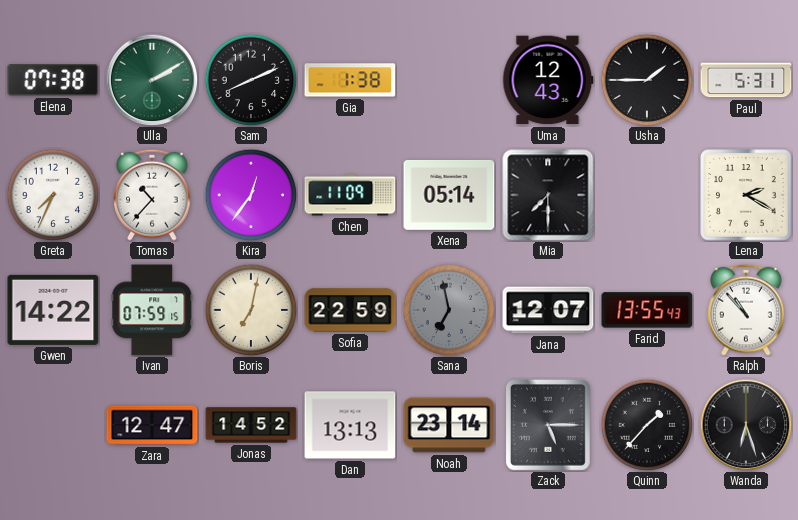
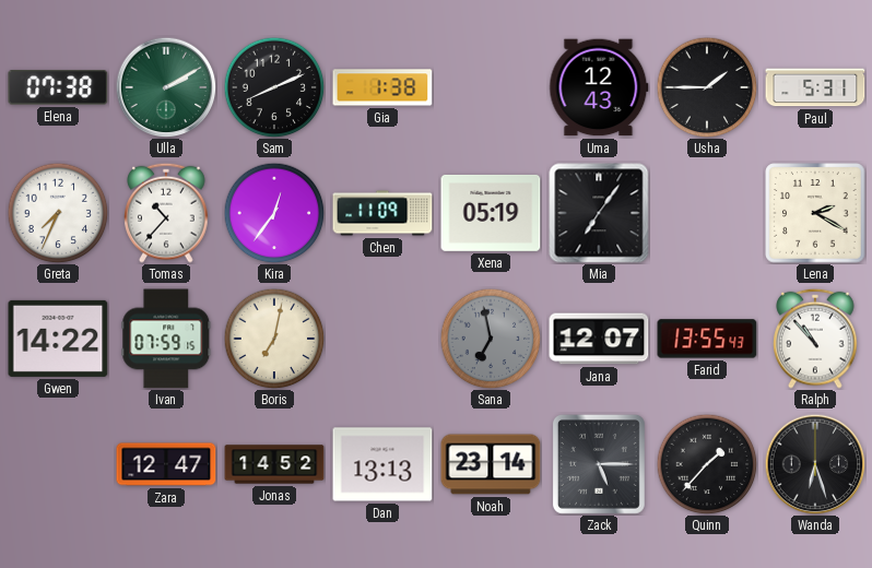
Xena: 05:14 -> 05:19
Mia: 7:30 -> 7:06
Sofia: 22:59 -> none
